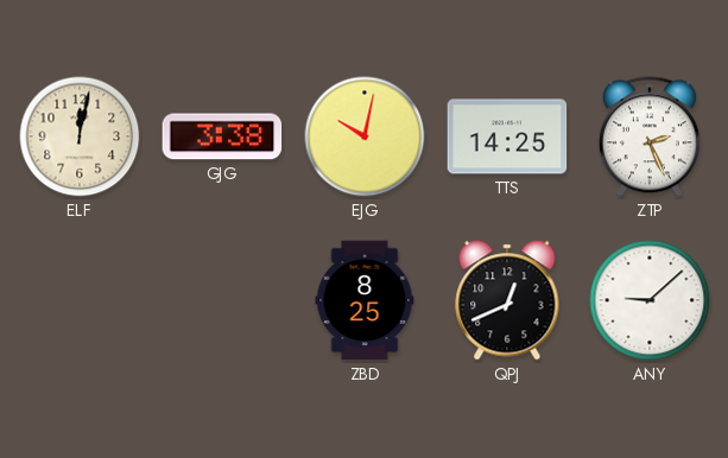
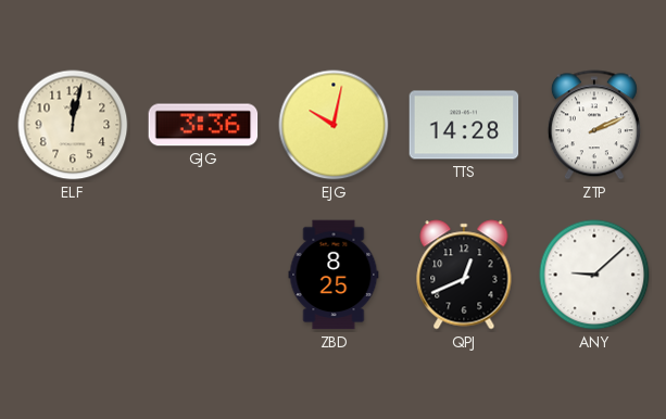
GJG: 3:38 -> 3:36
TTS: 14:25 -> 14:28
ZTP: 2:26 -> 2:11
